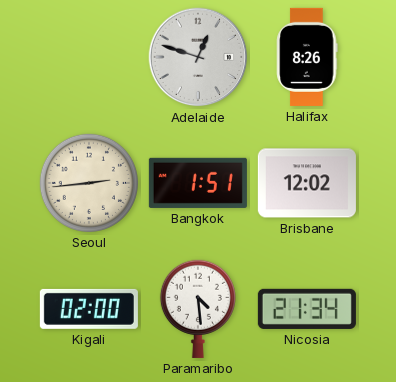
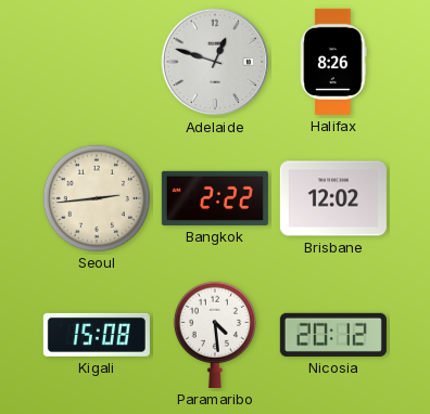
Bangkok: 1:51 -> 2:22
Kigali: 02:00 -> 15:08
Nicosia: 21:34 -> 20:12
